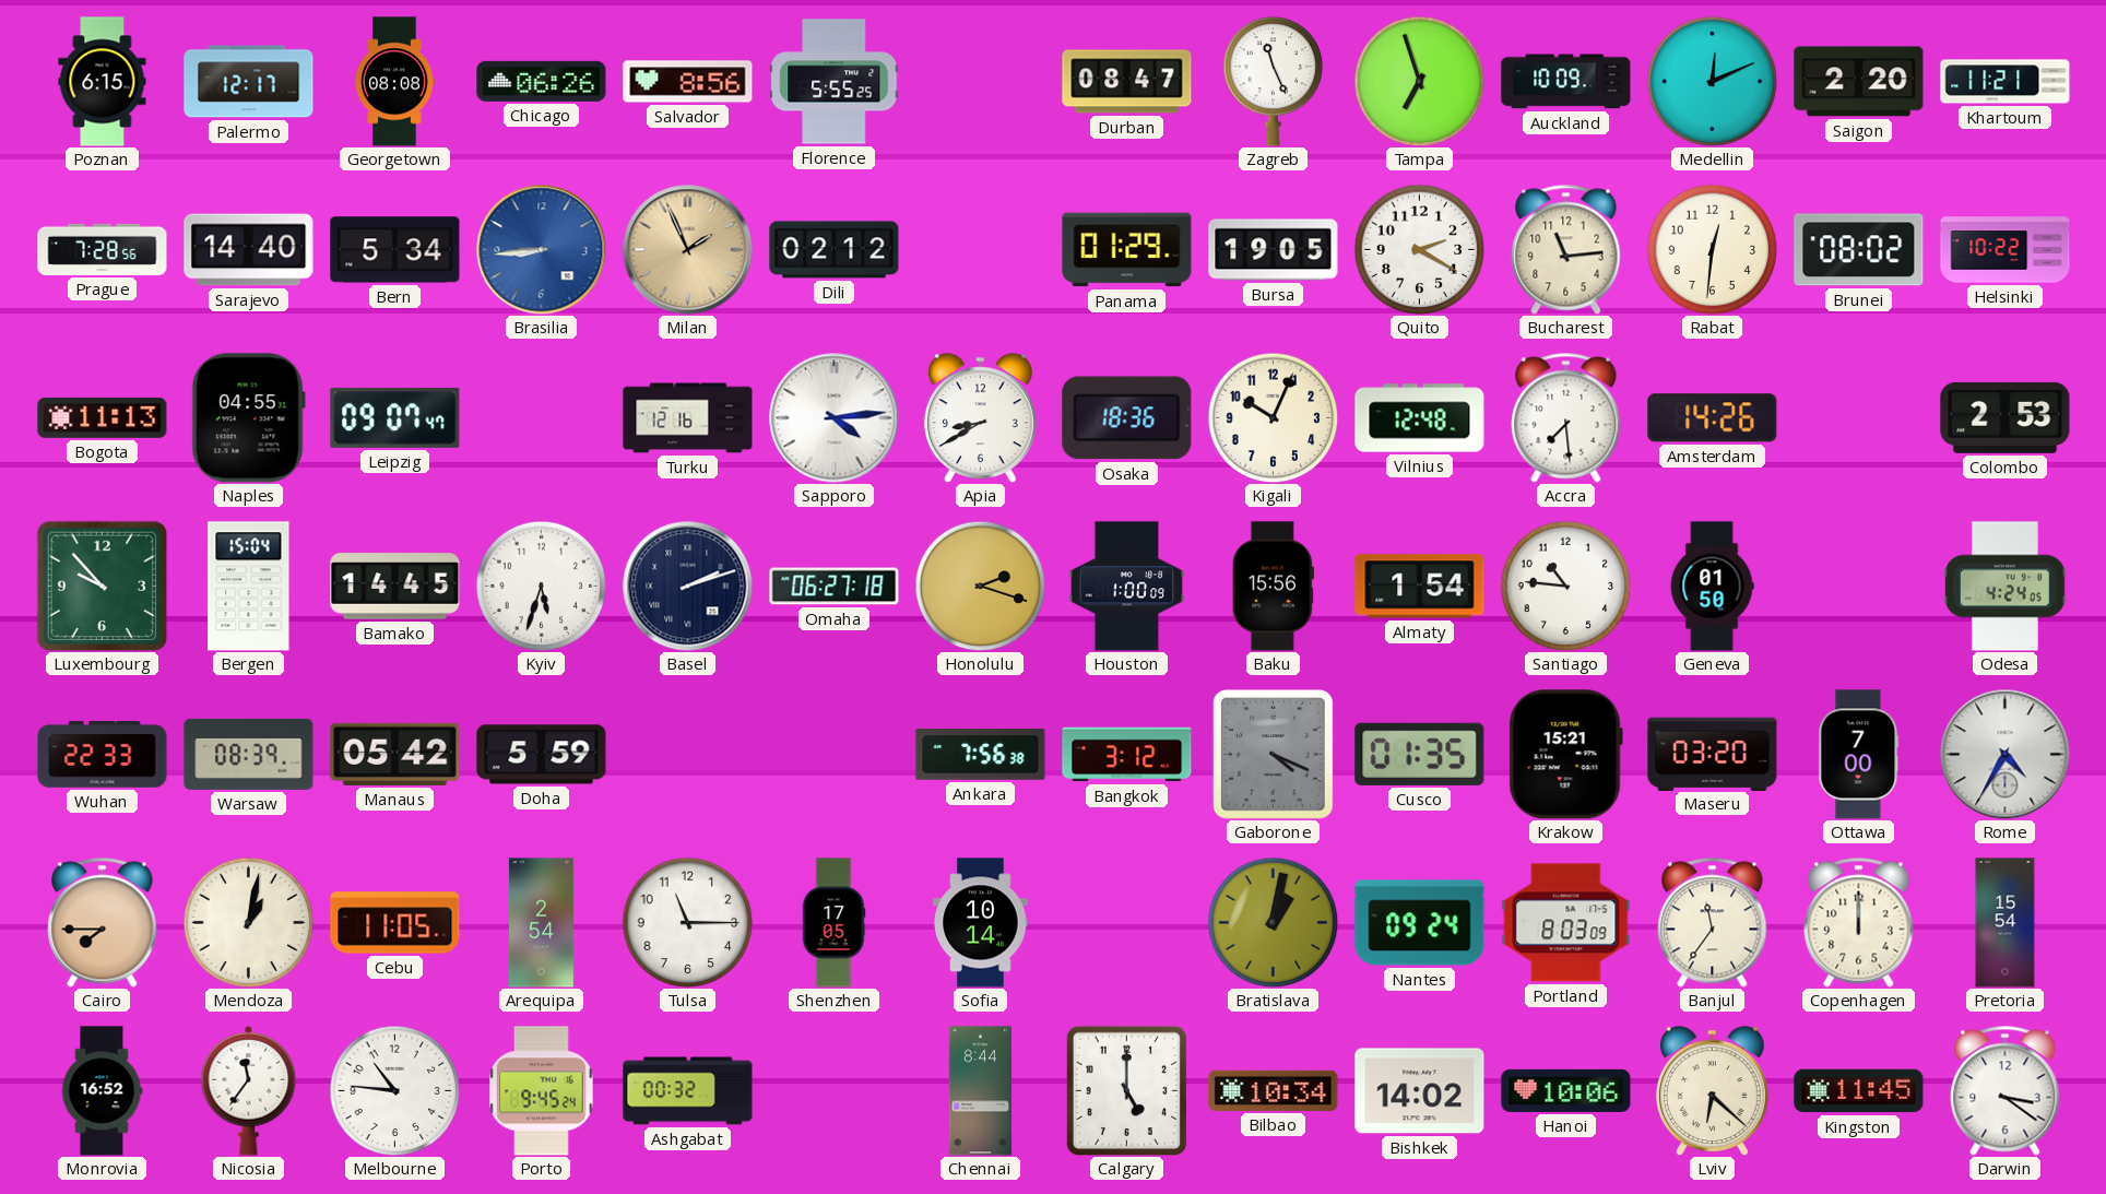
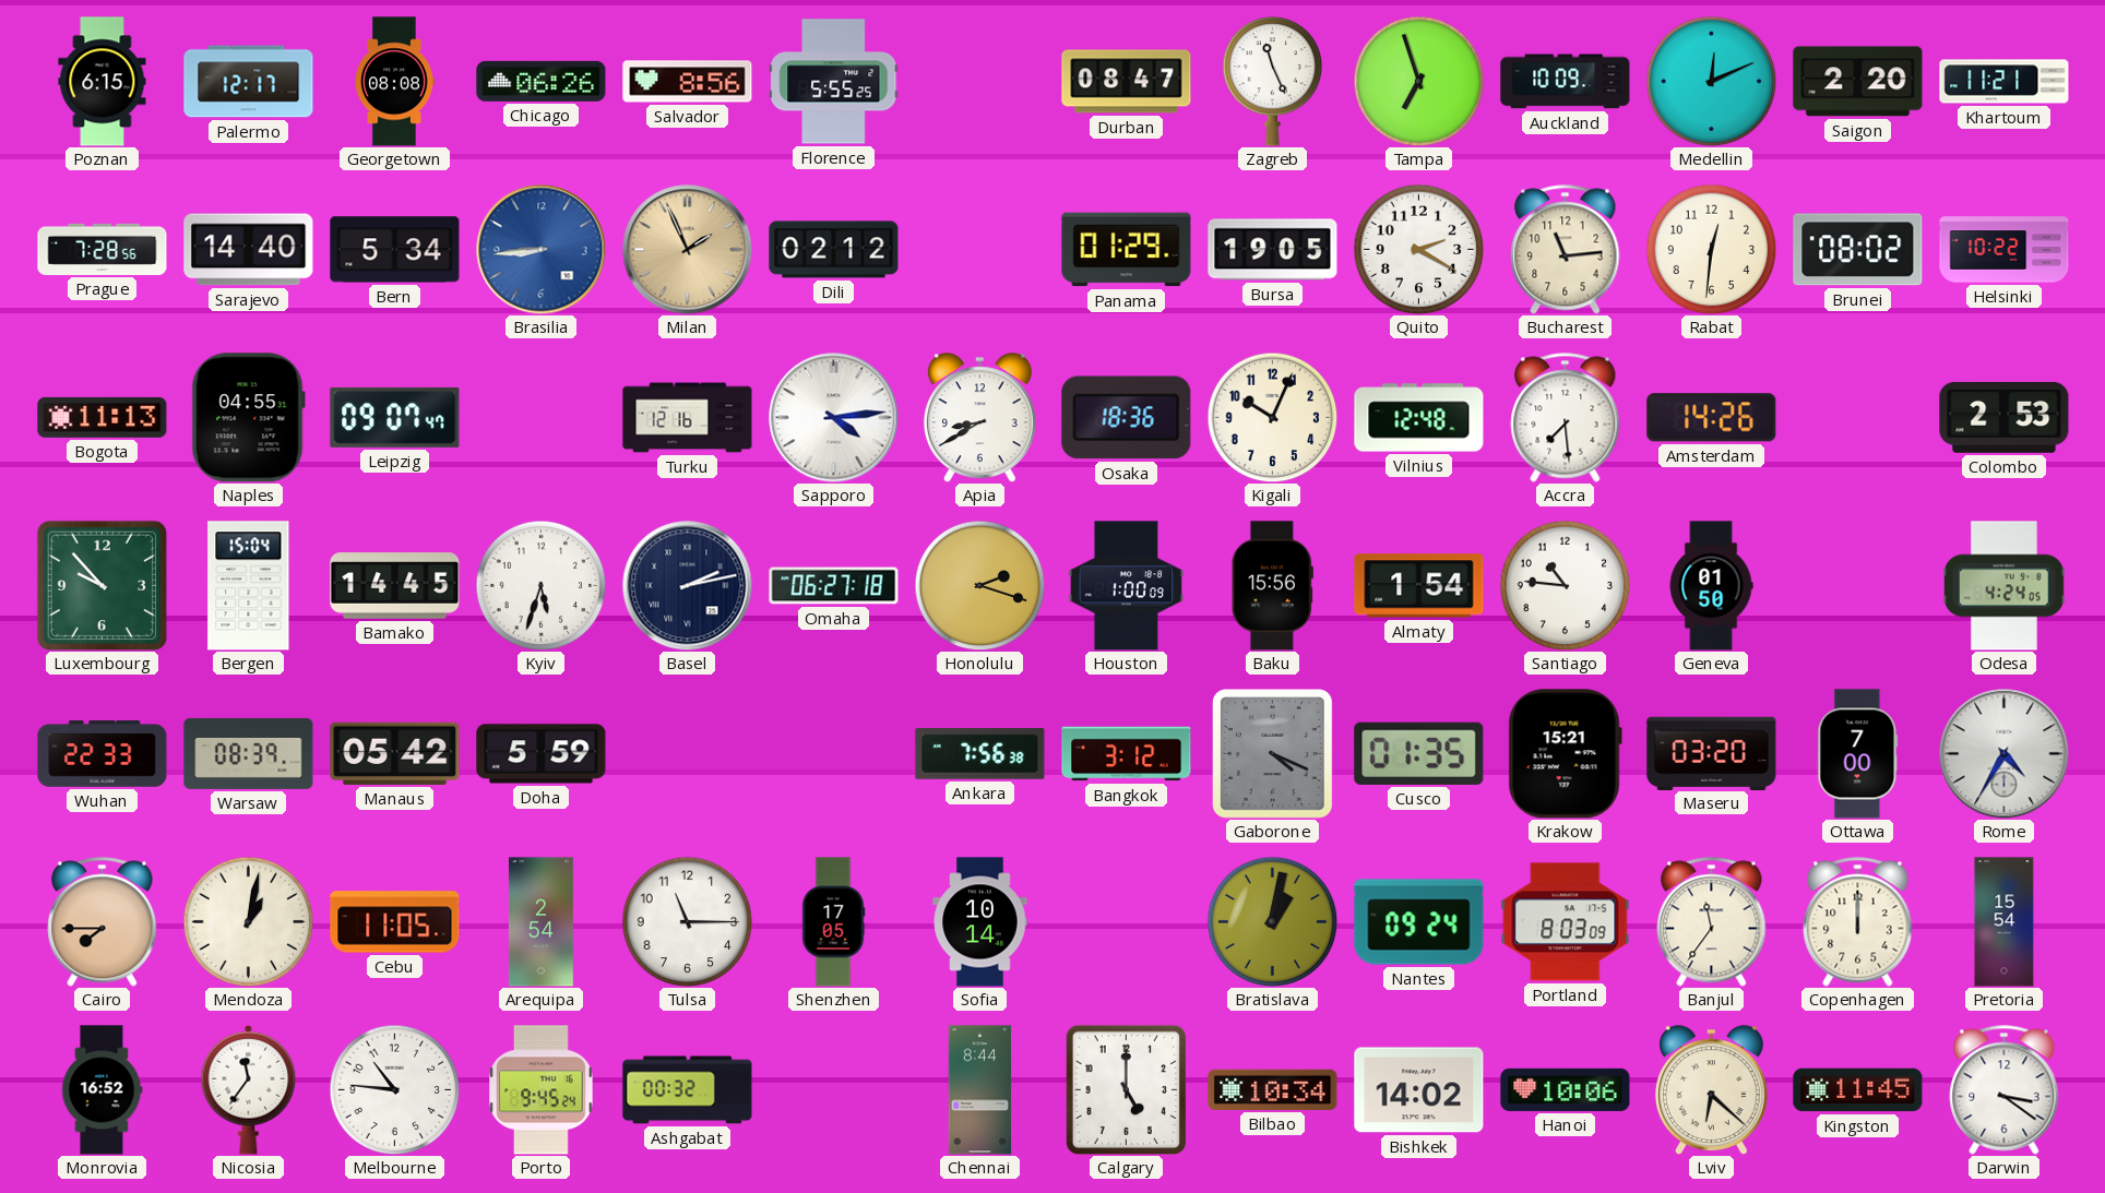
Basel: 2:12 -> 2:13
